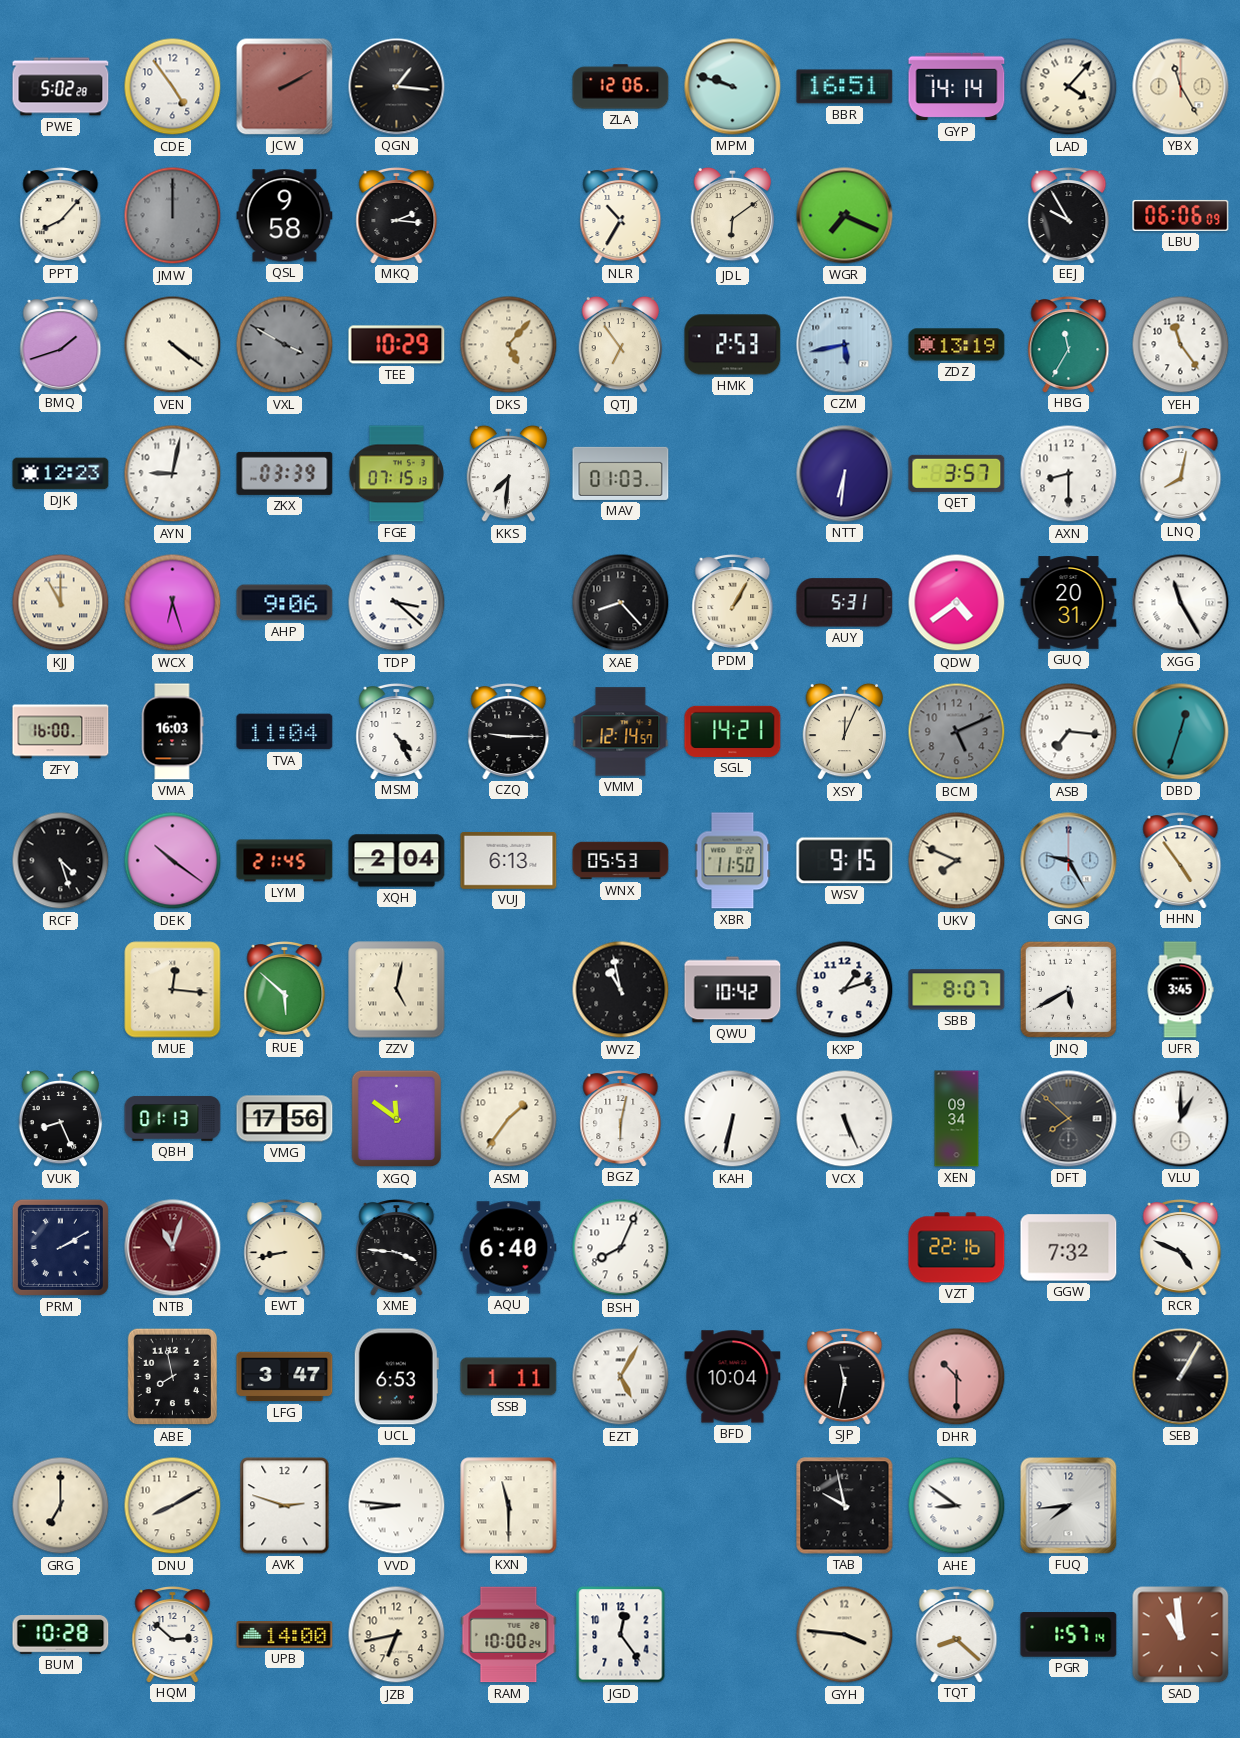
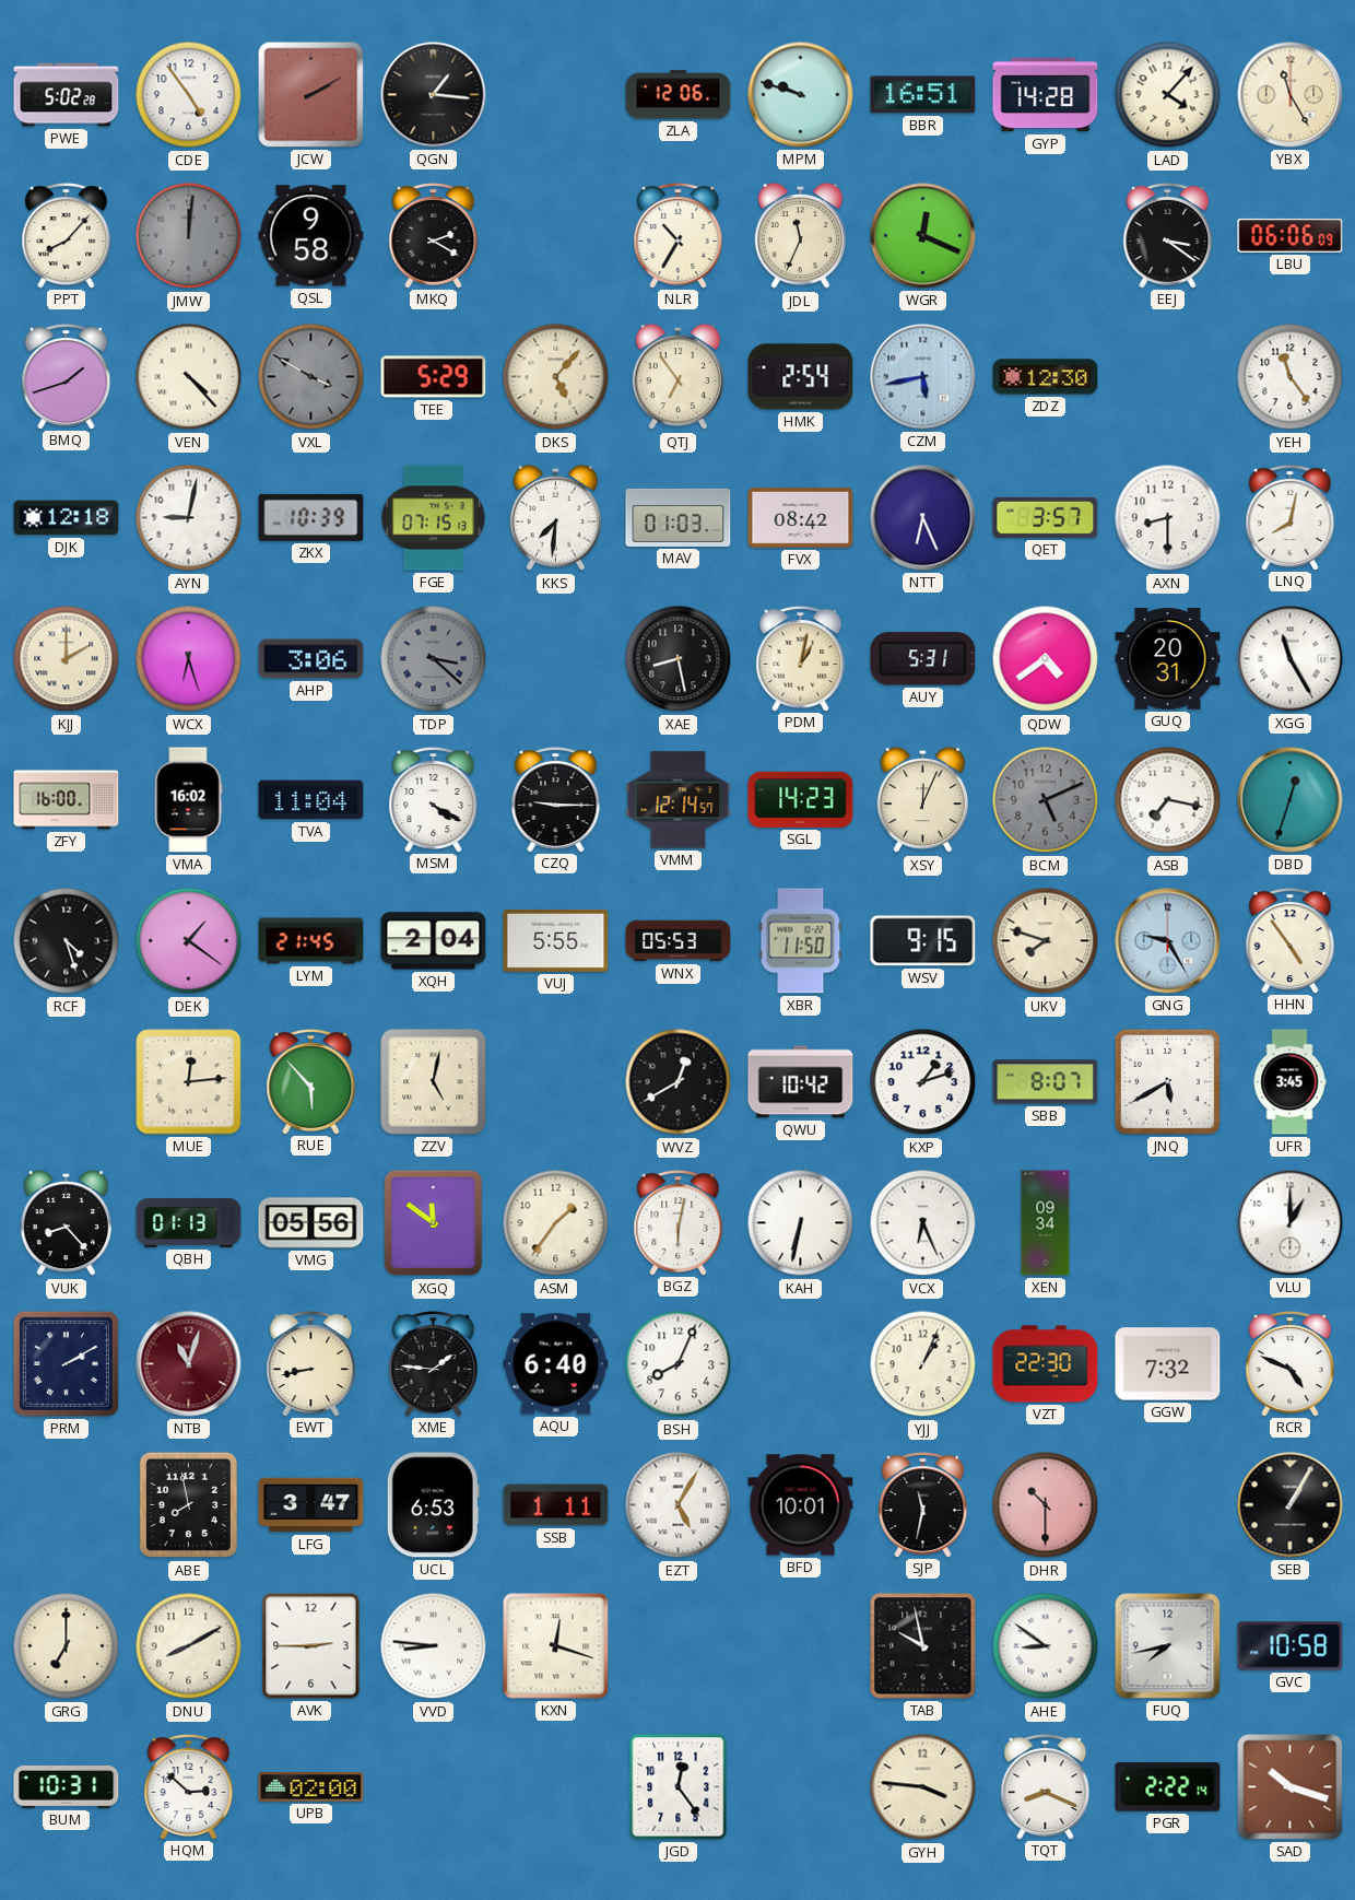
GYP: 14:14 -> 14:28
JMW: 12:00 -> 12:01
MKQ: 2:16 -> 2:20
JDL: 6:09 -> 11:34
WGR: 7:19 -> 12:19
EEJ: 9:55 -> 3:21
VEN: 4:21 -> 4:23
TEE: 10:29 -> 5:29
HMK: 2:53 -> 2:54
ZDZ: 13:19 -> 12:30
HBG: 11:35 -> none
DJK: 12:23 -> 12:18
ZKX: 03:39 -> 10:39
FVX: none -> 08:42
NTT: 6:31 -> 6:26
KJJ: 11:00 -> 2:00
AHP: 9:06 -> 3:06
TDP dial: white -> grey
XAE: 8:23 -> 8:28
PDM: 1:05 -> 1:02
VMA: 16:03 -> 16:02
MSM: 4:25 -> 4:20
SGL: 14:21 -> 14:23
ASB: 7:16 -> 7:17
DEK: 10:21 -> 1:21
VUJ: 6:13 -> 5:55
UKV: 7:49 -> 7:48
MUE: 12:16 -> 12:14
RUE: 5:52 -> 5:53
WVZ: 10:58 -> 12:40
VUK: 8:26 -> 8:23
VMG: 17:56 -> 05:56
VCX: 5:26 -> 6:26
DFT: 7:52 -> none
XME: 3:46 -> 1:46
YJJ: none -> 1:04
VZT: 22:16 -> 22:30
BFD: 10:04 -> 10:01
AVK: 2:48 -> 2:45
KXN: 11:30 -> 12:18
FUQ: 7:44 -> 7:43
GVC: none -> 10:58
BUM: 10:28 -> 10:31
UPB: 14:00 -> 02:00
JZB: 6:43 -> none
RAM: 10:00 -> none
TQT: 8:22 -> 8:19
PGR: 1:57 -> 2:22
SAD: 10:59 -> 10:18
